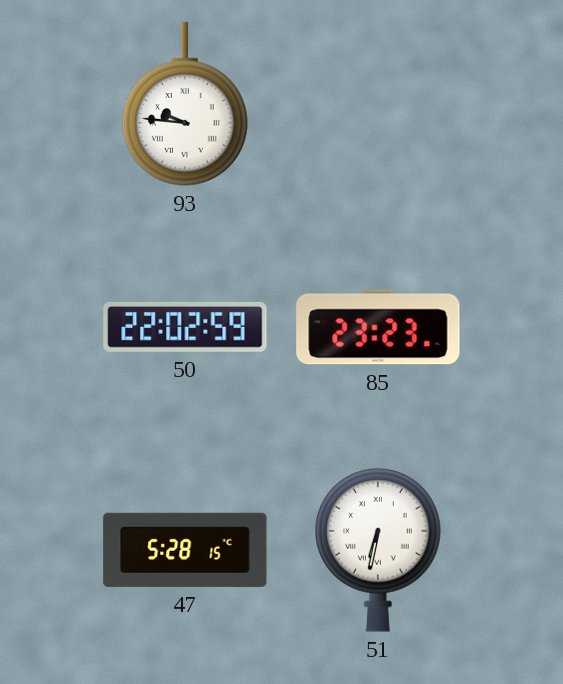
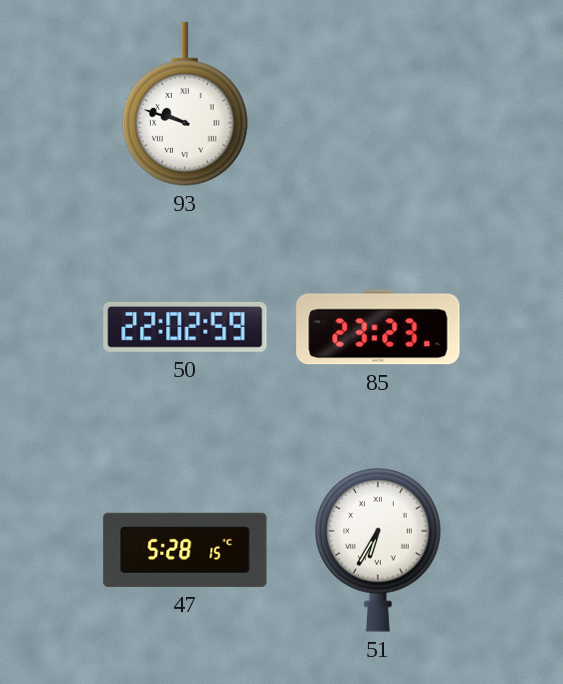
93: 9:46 -> 9:48
51: 6:32 -> 6:35
